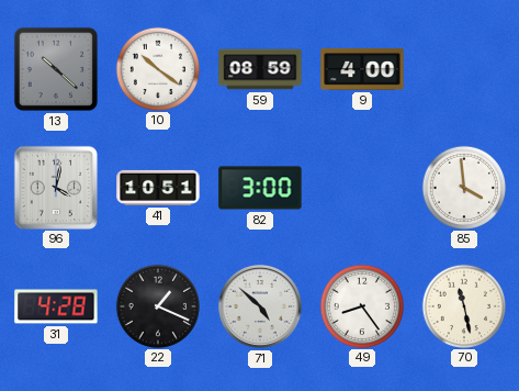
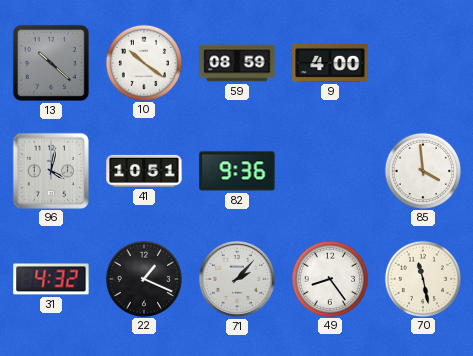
82: 3:00 -> 9:36
31: 4:28 -> 4:32
71: 4:52 -> 2:07
